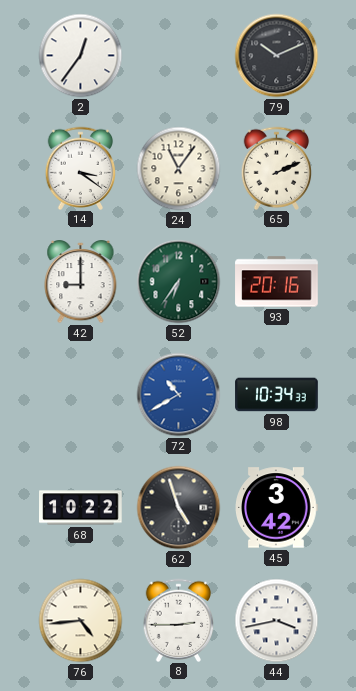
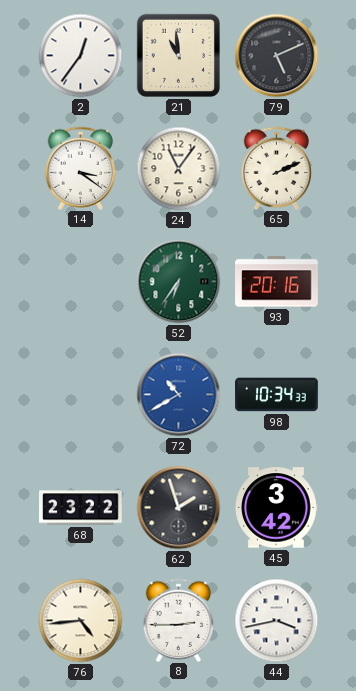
21: none -> 10:59
79: 10:11 -> 5:11
42: 9:00 -> none
68: 10:22 -> 23:22
62: 4:57 -> 1:57
